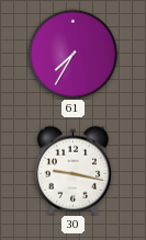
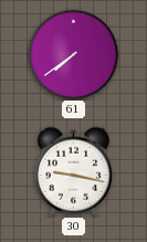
61: 7:35 -> 7:39
